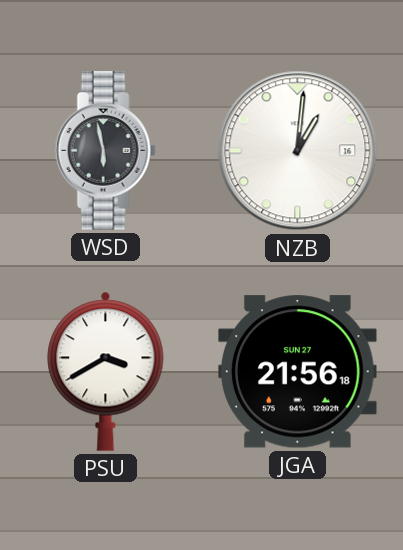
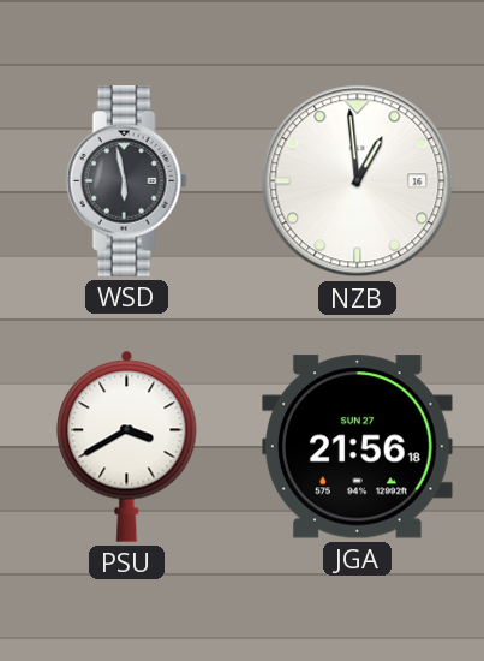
NZB: 1:01 -> 12:59
